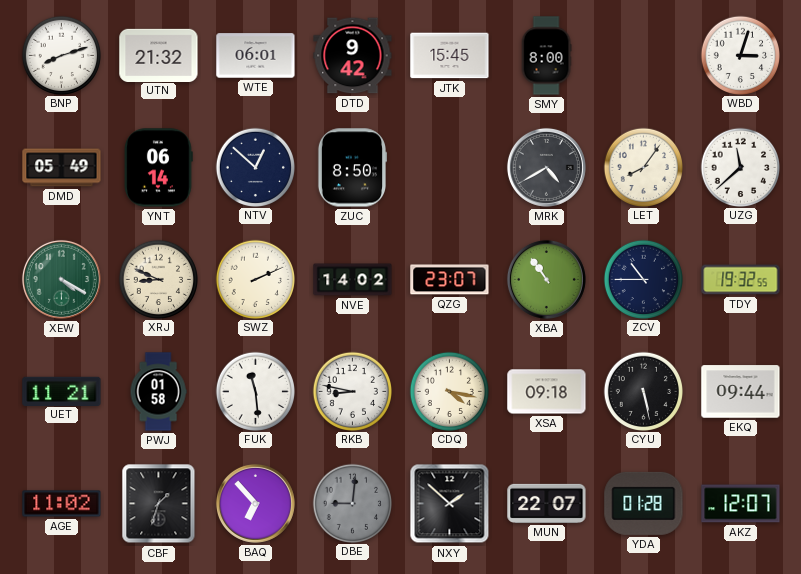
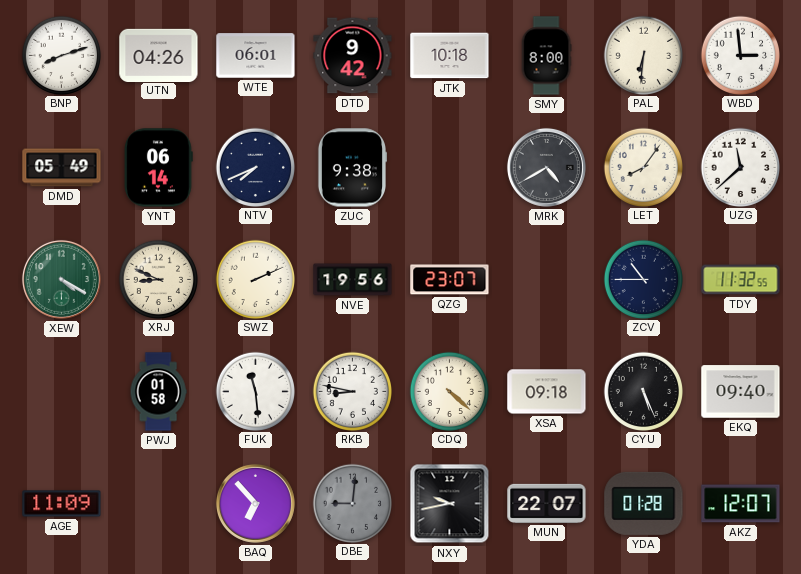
UTN: 21:32 -> 04:26
JTK: 15:45 -> 10:18
PAL: none -> 6:31
WBD: 3:03 -> 2:59
NTV: 12:52 -> 7:41
ZUC: 8:50 -> 9:38
NVE: 14:02 -> 19:56
XBA: 10:54 -> none
TDY: 19:32 -> 11:32
UET: 11:21 -> none
CDQ: 4:17 -> 4:22
CYU: 5:28 -> 5:26
EKQ: 09:44 -> 09:40
AGE: 11:02 -> 11:09
CBF: 1:33 -> none
NXY: 1:52 -> 9:43
